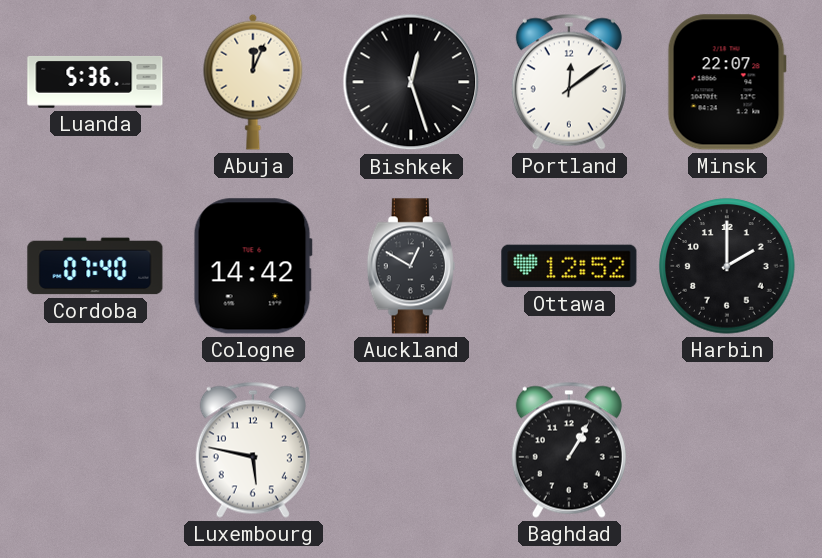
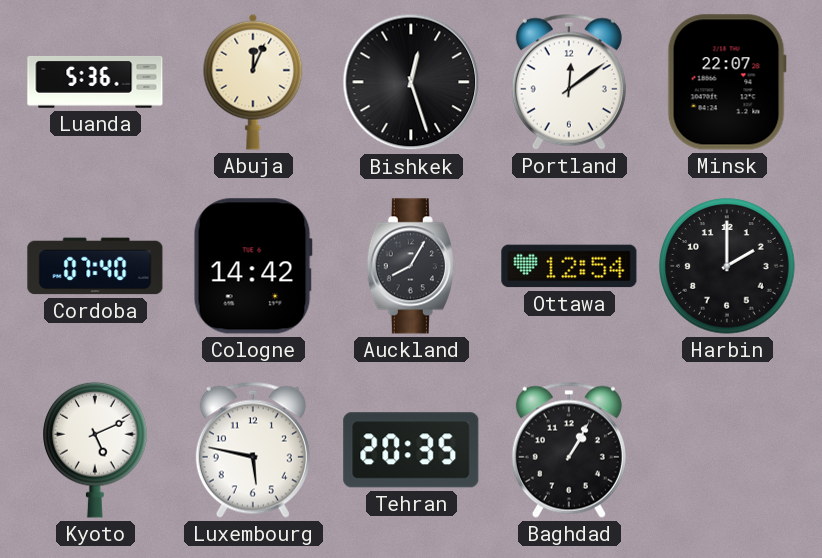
Auckland: 12:50 -> 8:05
Ottawa: 12:52 -> 12:54
Kyoto: none -> 5:11
Tehran: none -> 20:35
